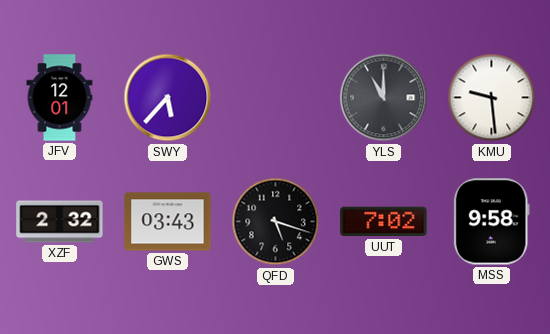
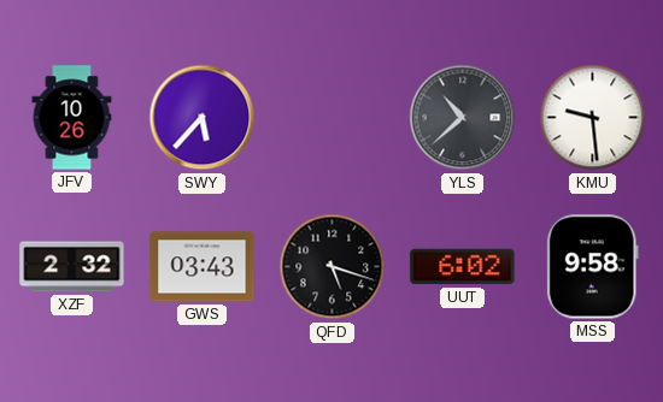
JFV: 12:01 -> 10:26
YLS: 11:00 -> 10:38
UUT: 7:02 -> 6:02
